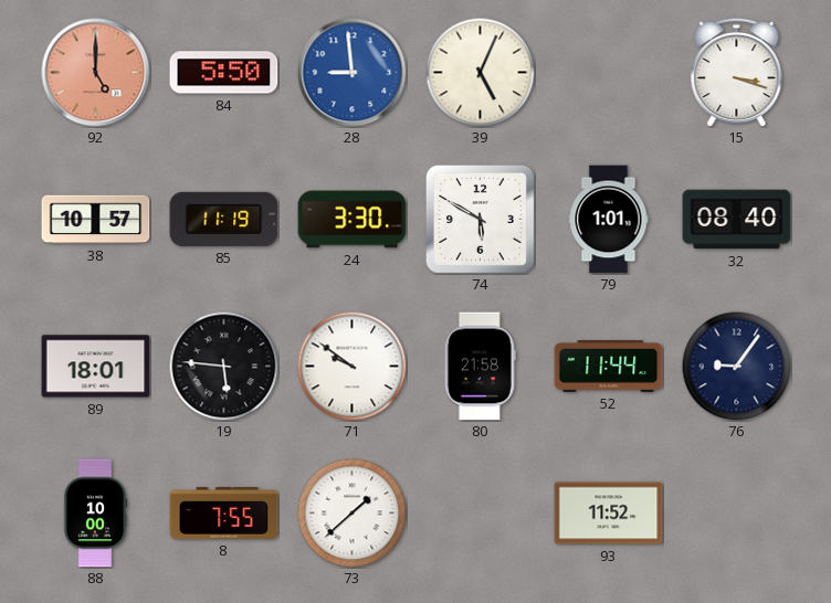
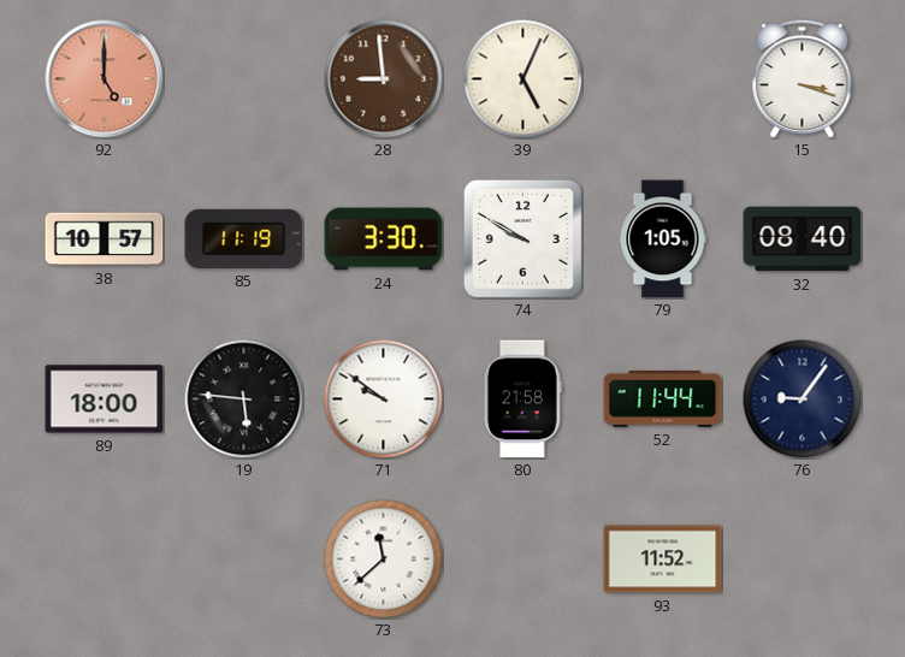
84: 5:50 -> none
28 dial: blue -> brown
74: 5:50 -> 9:50
79: 1:01 -> 1:05
89: 18:01 -> 18:00
88: 10:00 -> none
8: 7:55 -> none
73: 1:38 -> 11:38
